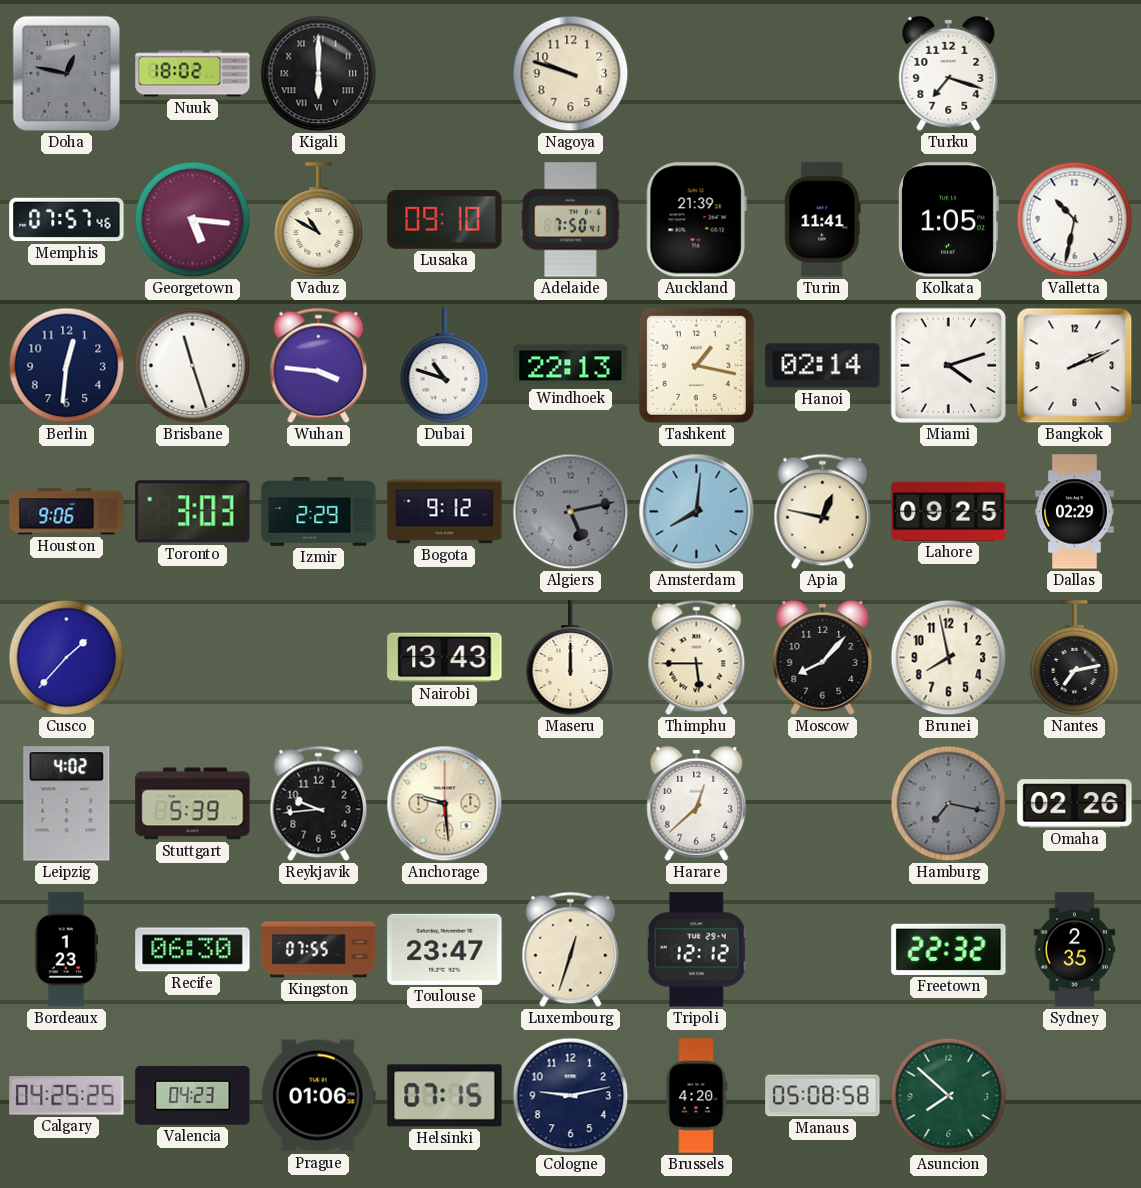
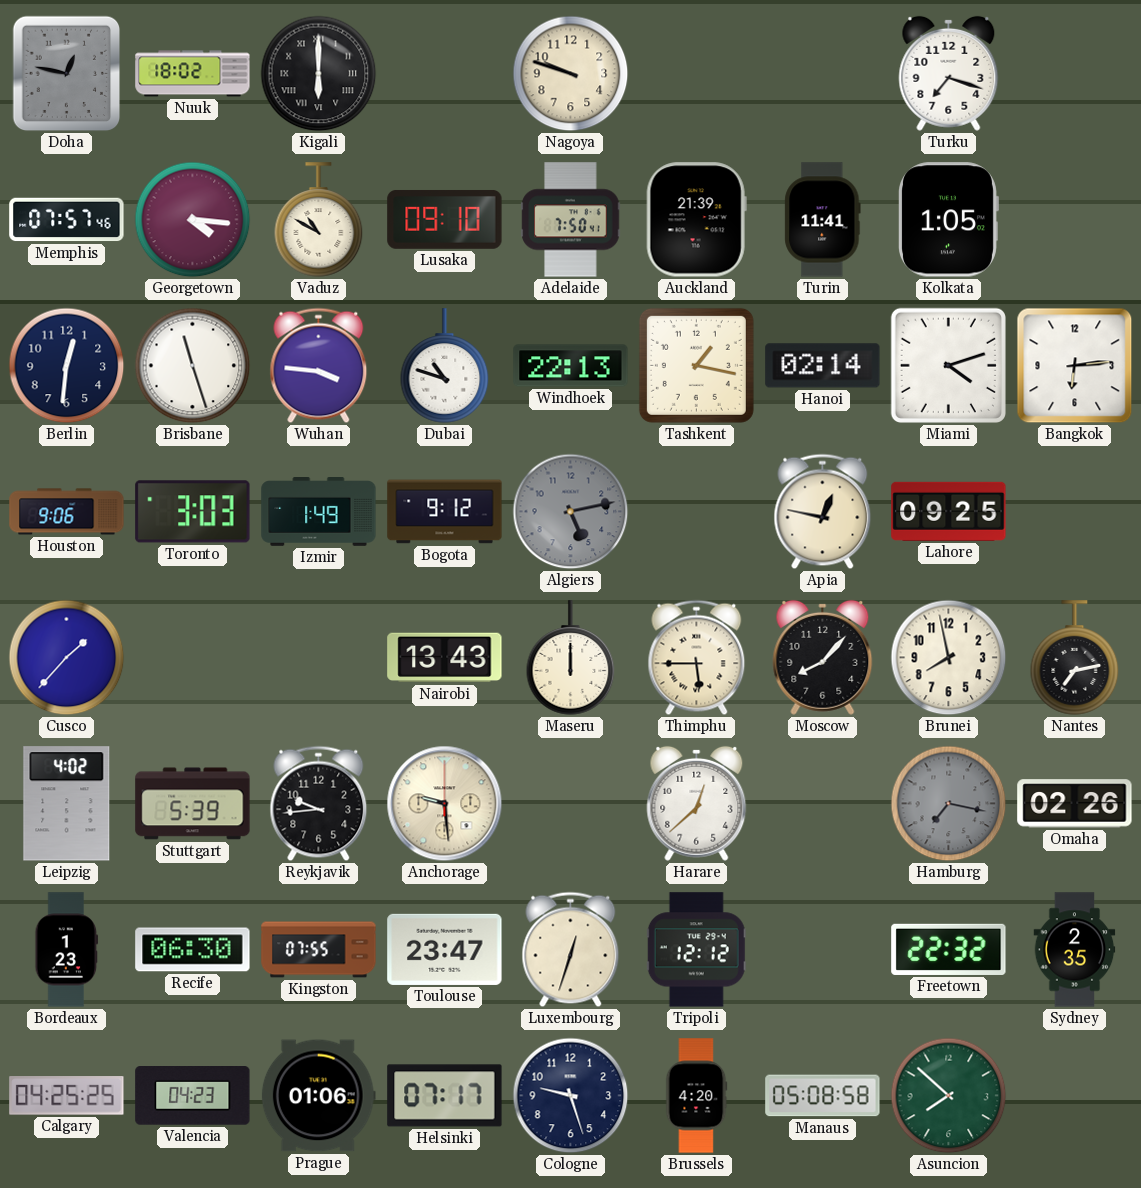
Georgetown: 5:16 -> 4:16
Valletta: 10:32 -> none
Bangkok: 2:11 -> 6:14
Izmir: 2:29 -> 1:49
Amsterdam: 8:01 -> none
Dallas: 02:29 -> none
Helsinki: 07:15 -> 07:17
Cologne: 9:13 -> 9:27
